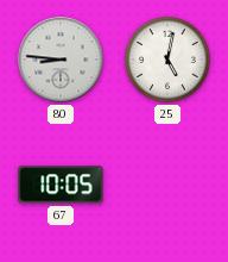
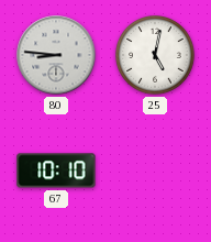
67: 10:05 -> 10:10
